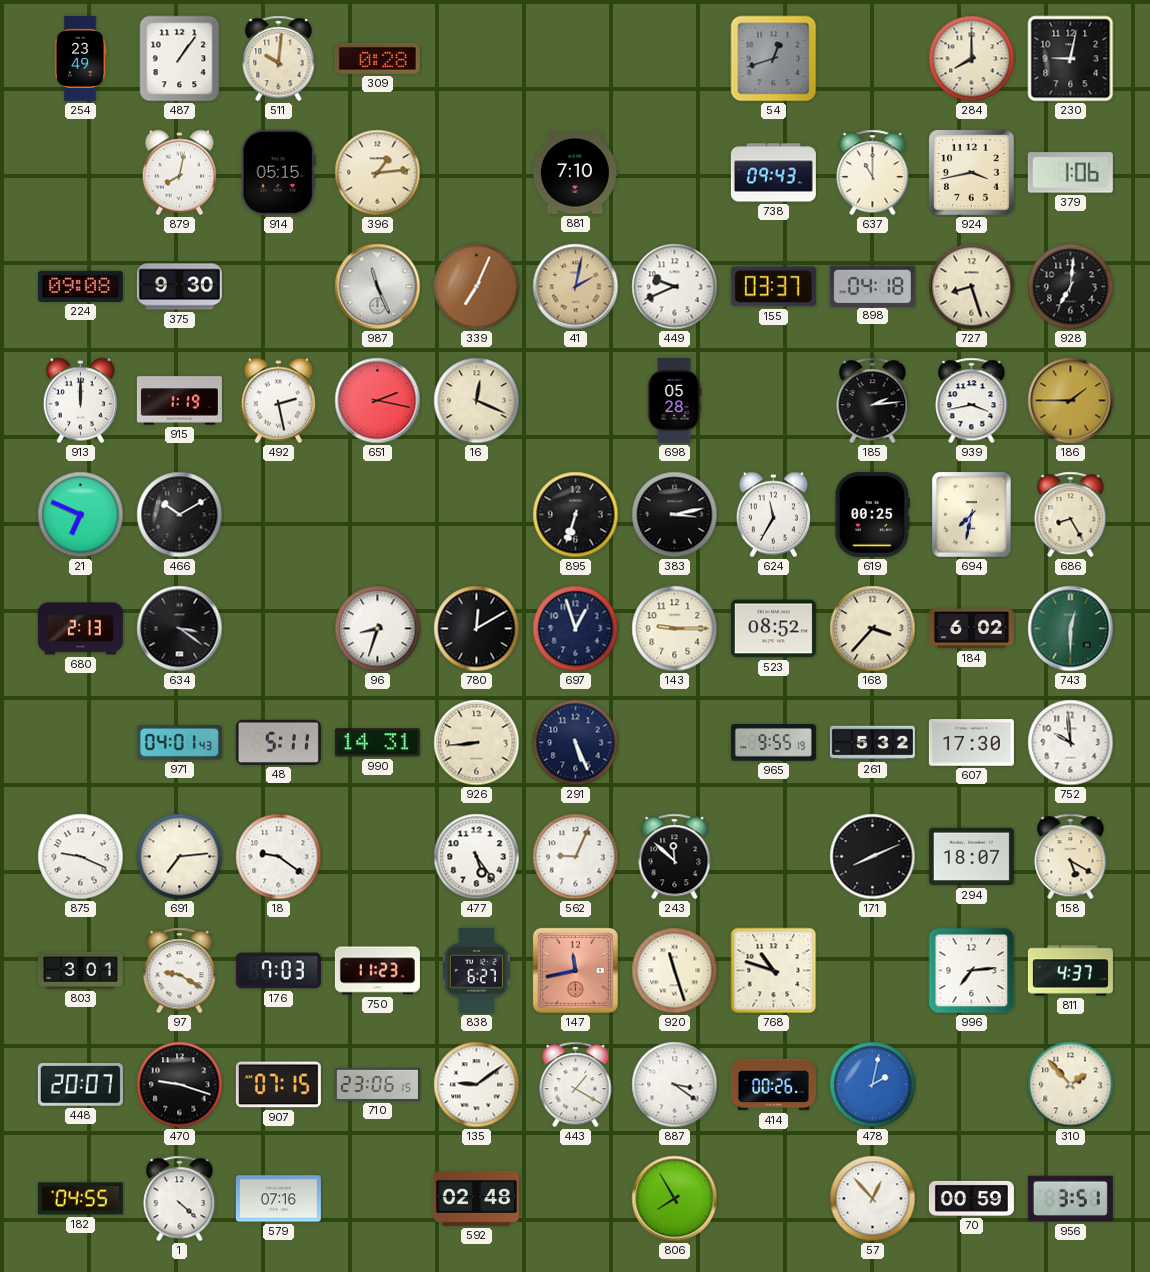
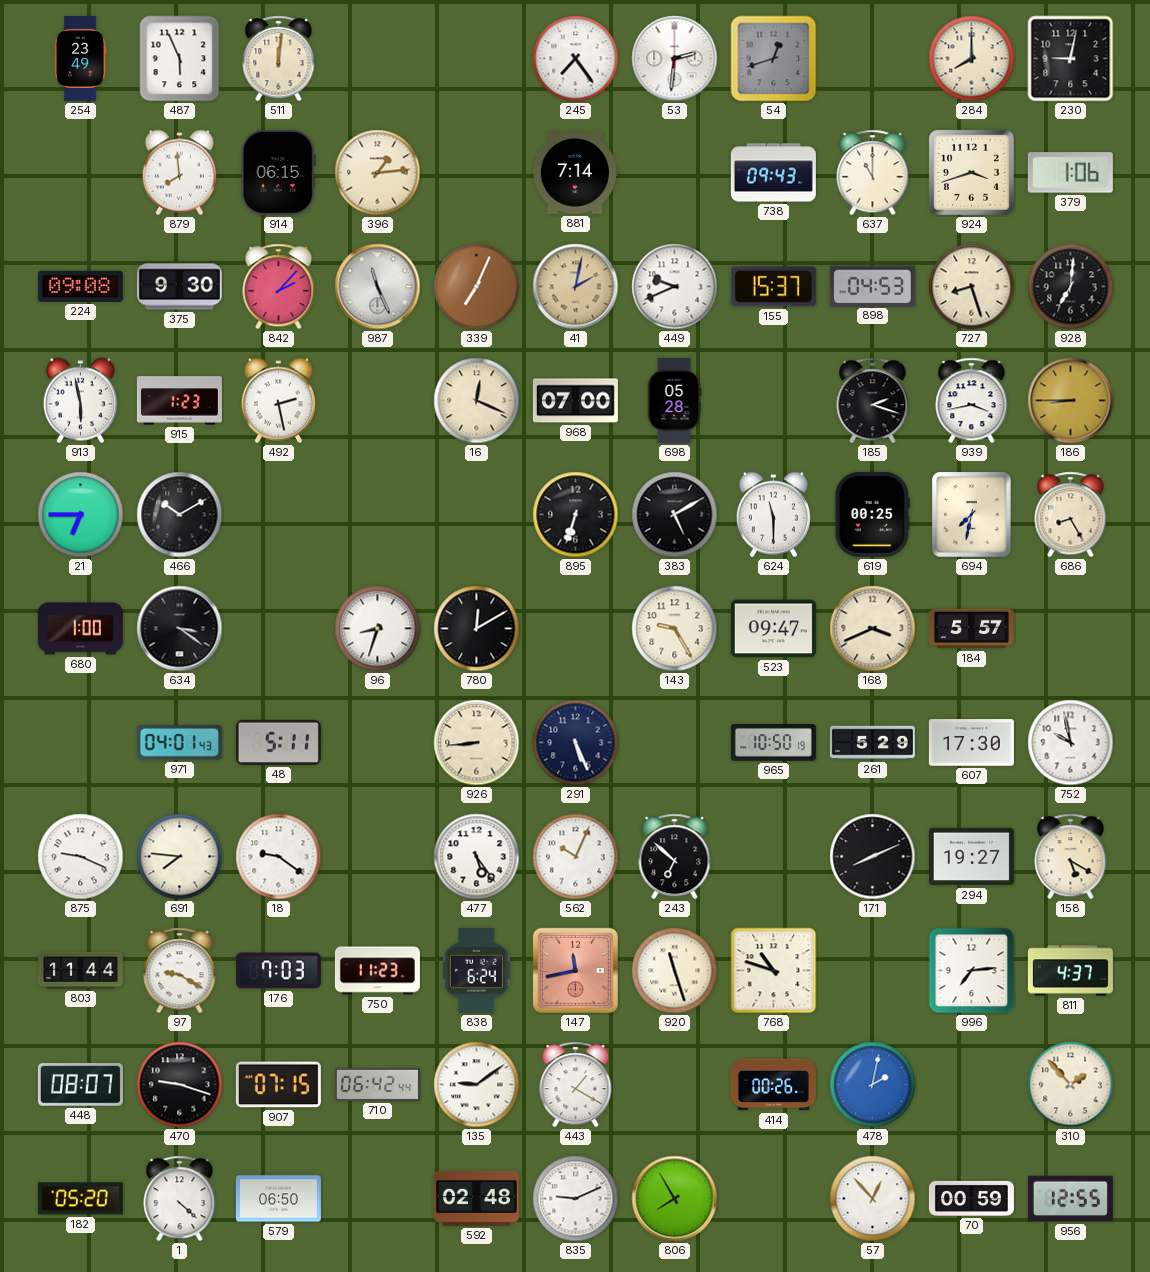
487: 1:06 -> 5:56
511: 10:01 -> 12:01
309: 0:28 -> none
245: none -> 7:24
53: none -> 2:31
879: 8:02 -> 7:59
914: 05:15 -> 06:15
881: 7:10 -> 7:14
924: 3:43 -> 3:42
842: none -> 2:07
155: 03:37 -> 15:37
898: 04:18 -> 04:53
913: 12:00 -> 5:58
915: 1:19 -> 1:23
651: 2:17 -> none
968: none -> 07:00
185: 2:14 -> 2:18
186: 1:45 -> 8:45
21: 6:49 -> 6:45
383: 3:13 -> 5:10
624: 11:35 -> 11:30
680: 2:13 -> 1:00
697: 12:57 -> none
143: 9:15 -> 9:25
523: 08:52 -> 09:47
168: 3:37 -> 3:41
184: 6:02 -> 5:57
743: 12:30 -> none
990: 14:31 -> none
965: 9:55 -> 10:50
261: 5:32 -> 5:29
752: 9:59 -> 9:58
691: 7:14 -> 7:46
562: 9:04 -> 10:04
243: 11:52 -> 6:52
294: 18:07 -> 19:27
803: 3:01 -> 11:44
838: 6:27 -> 6:24
448: 20:07 -> 08:07
710: 23:06 -> 06:42
887: 3:21 -> none
182: 04:55 -> 05:20
579: 07:16 -> 06:50
835: none -> 9:11
956: 3:51 -> 12:55
